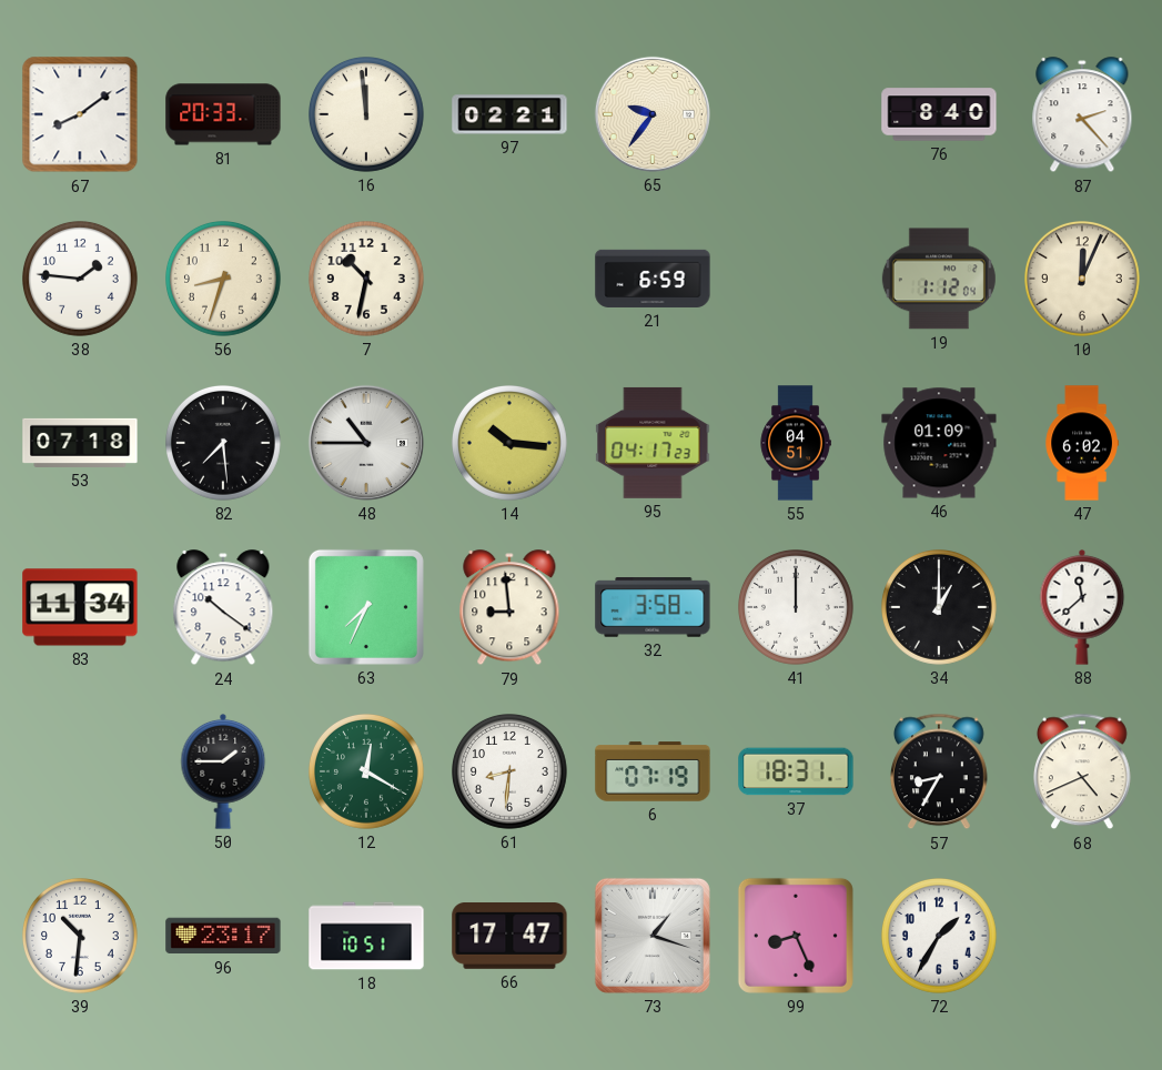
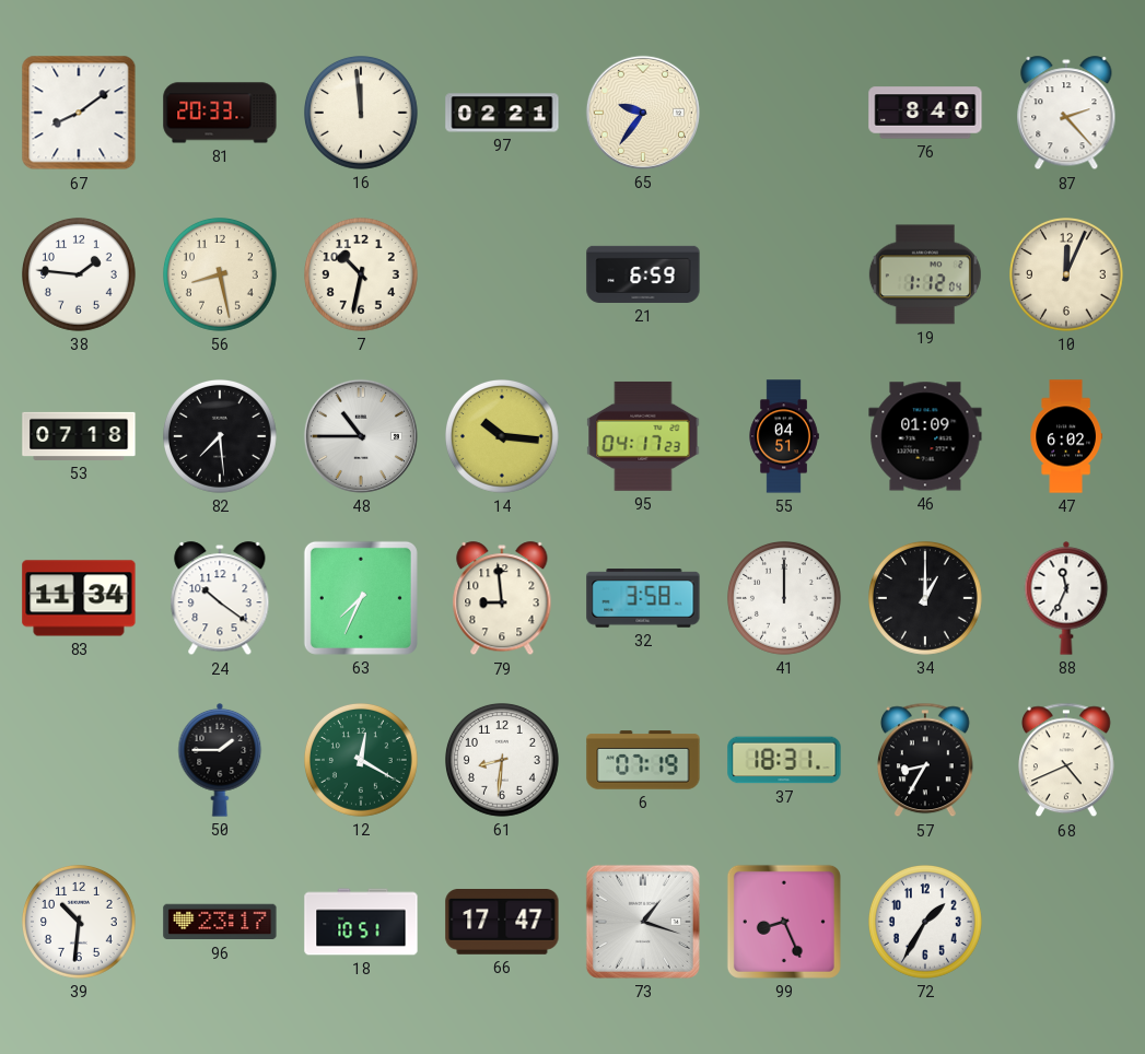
56: 8:33 -> 8:28
88: 11:38 -> 11:34
